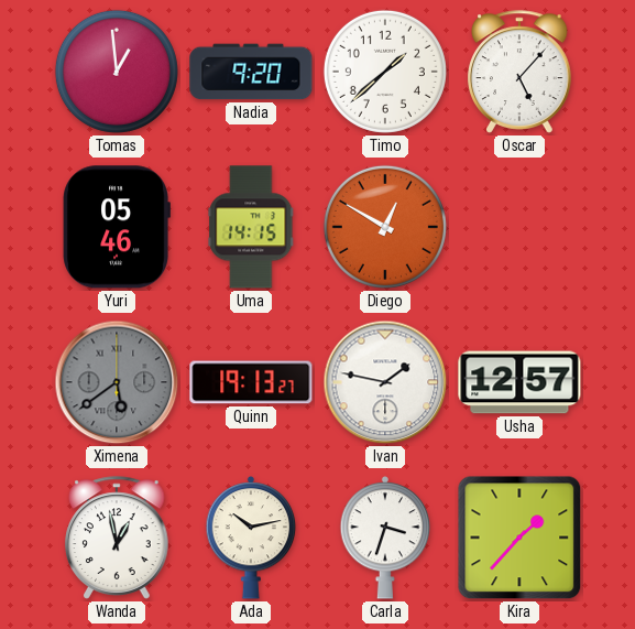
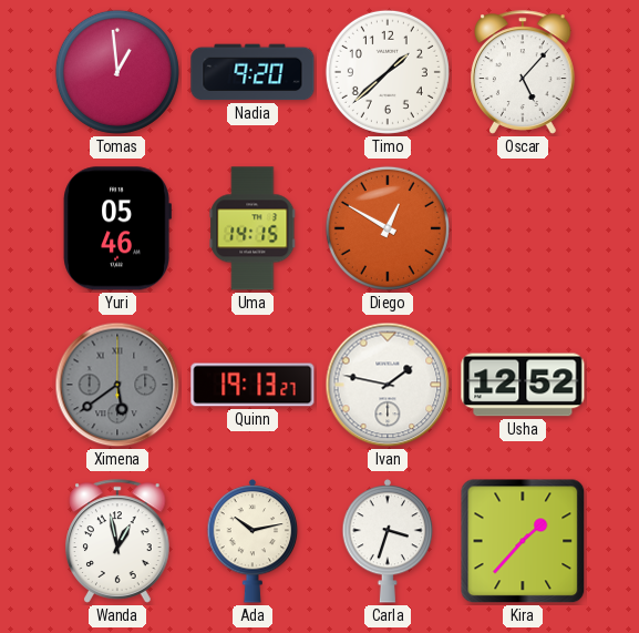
Usha: 12:57 -> 12:52
